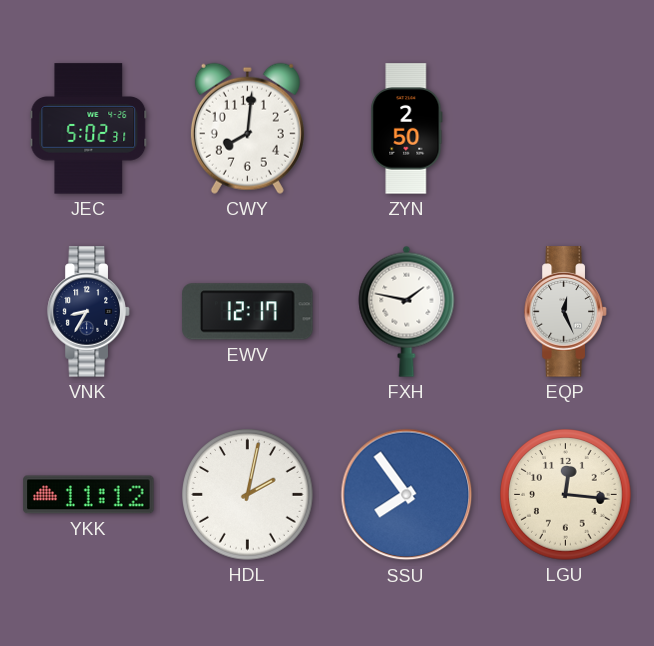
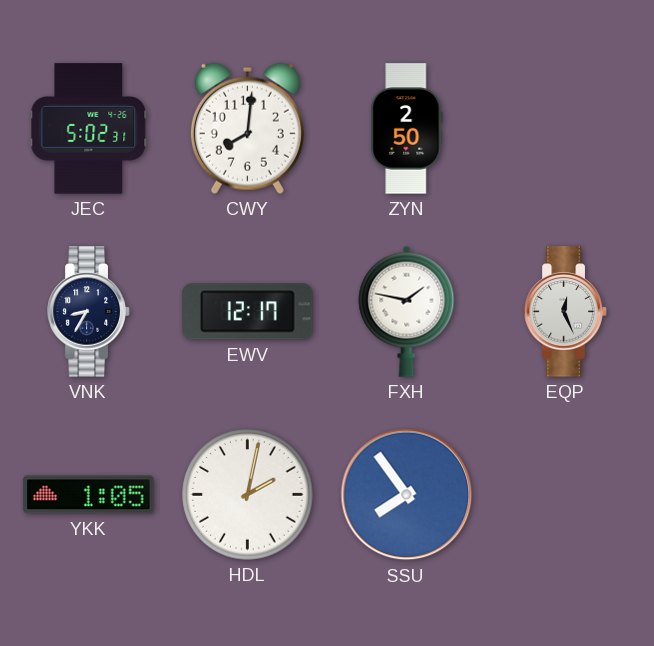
YKK: 11:12 -> 1:05
LGU: 12:16 -> none
